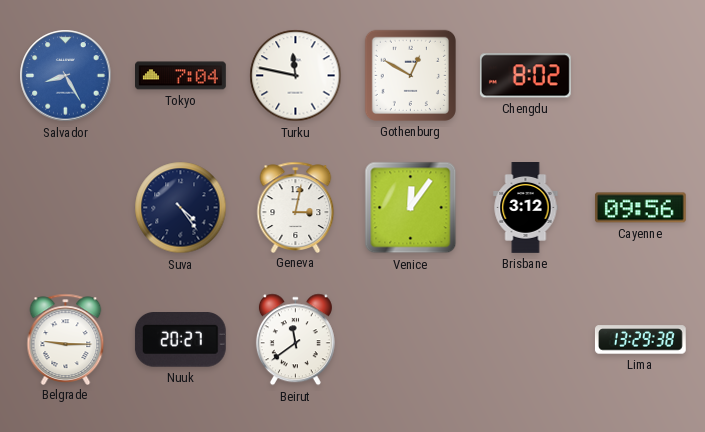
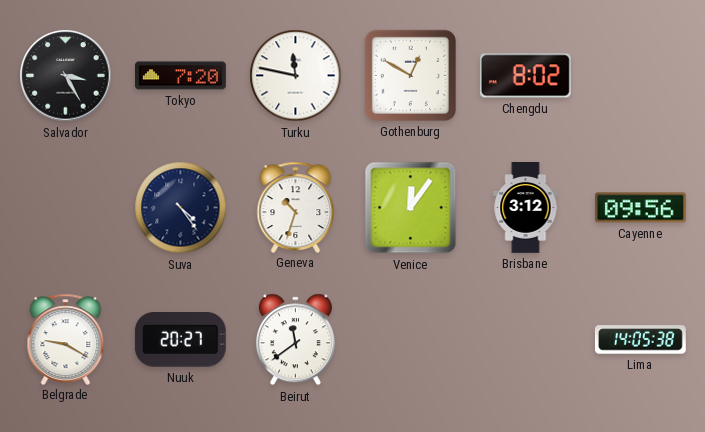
Salvador: 8:25 -> 3:25
Salvador dial: blue -> black
Tokyo: 7:04 -> 7:20
Geneva: 3:02 -> 10:33
Belgrade: 9:15 -> 9:20
Lima: 13:29 -> 14:05
